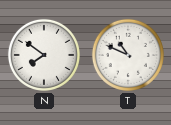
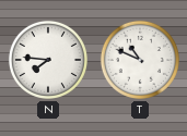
N: 7:51 -> 7:46
